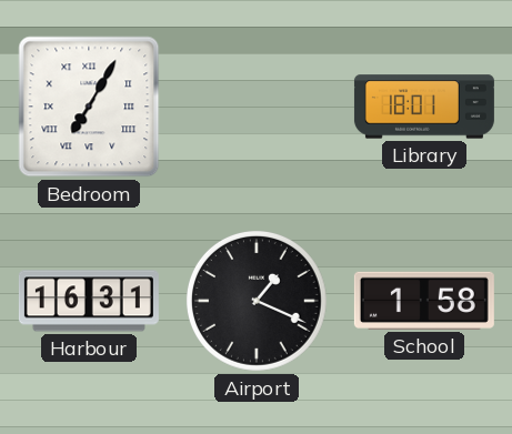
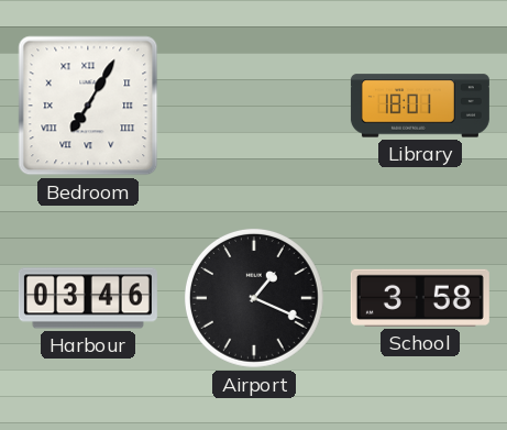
Harbour: 16:31 -> 03:46
School: 1:58 -> 3:58
